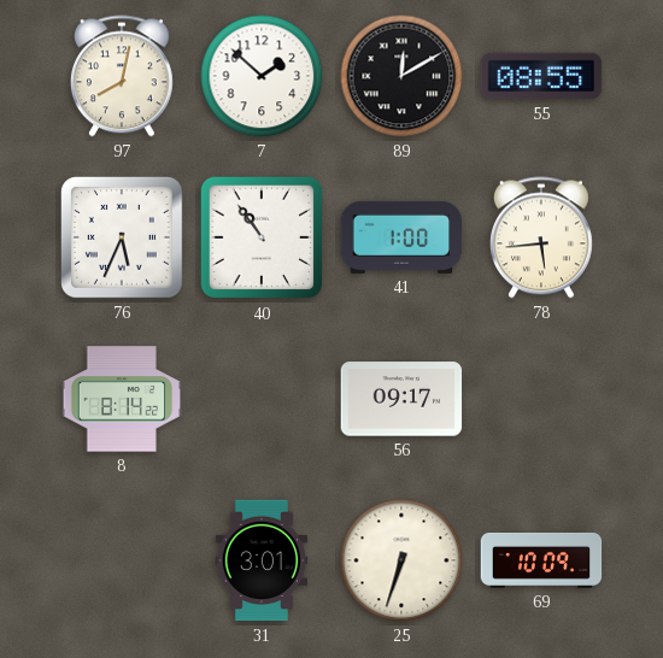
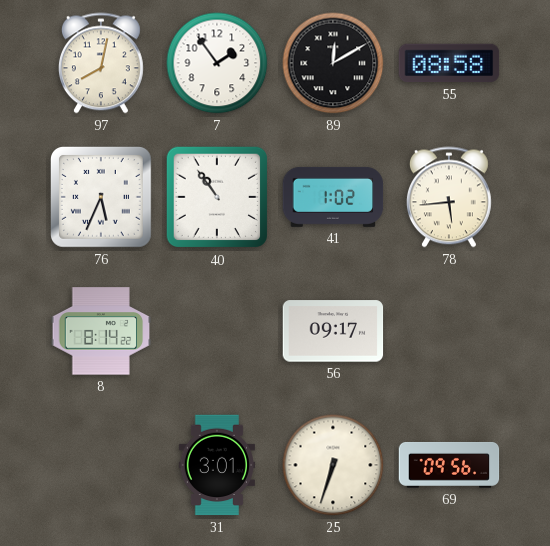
7: 1:52 -> 1:54
55: 08:55 -> 08:58
41: 1:00 -> 1:02
69: 10:09 -> 09:56
